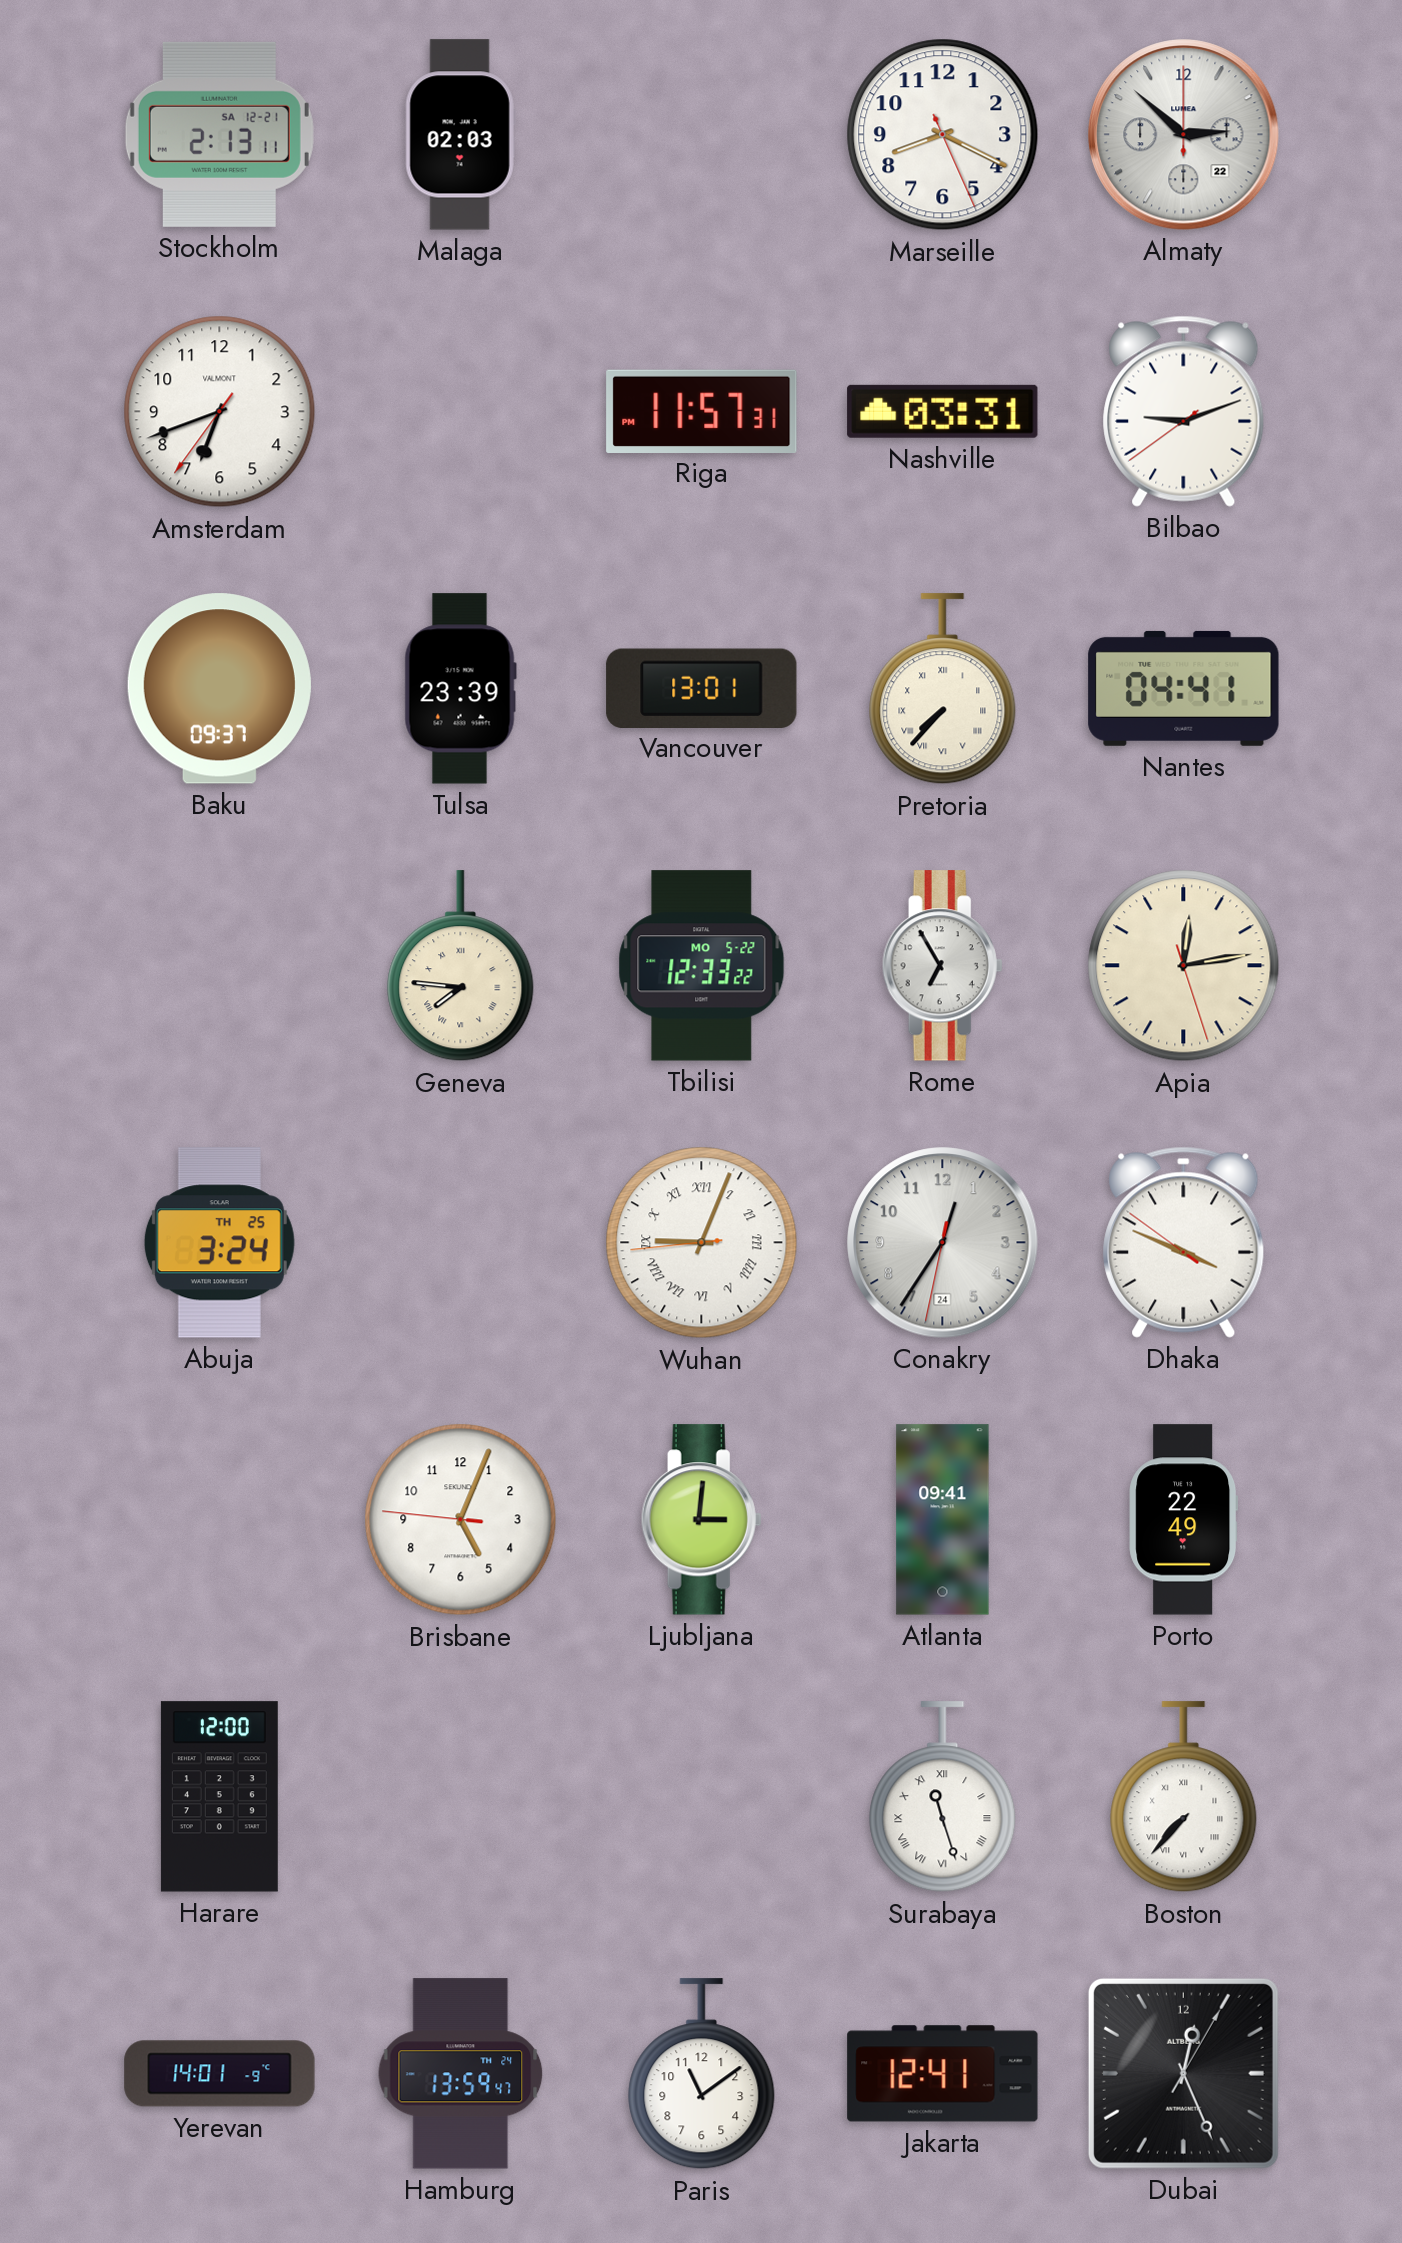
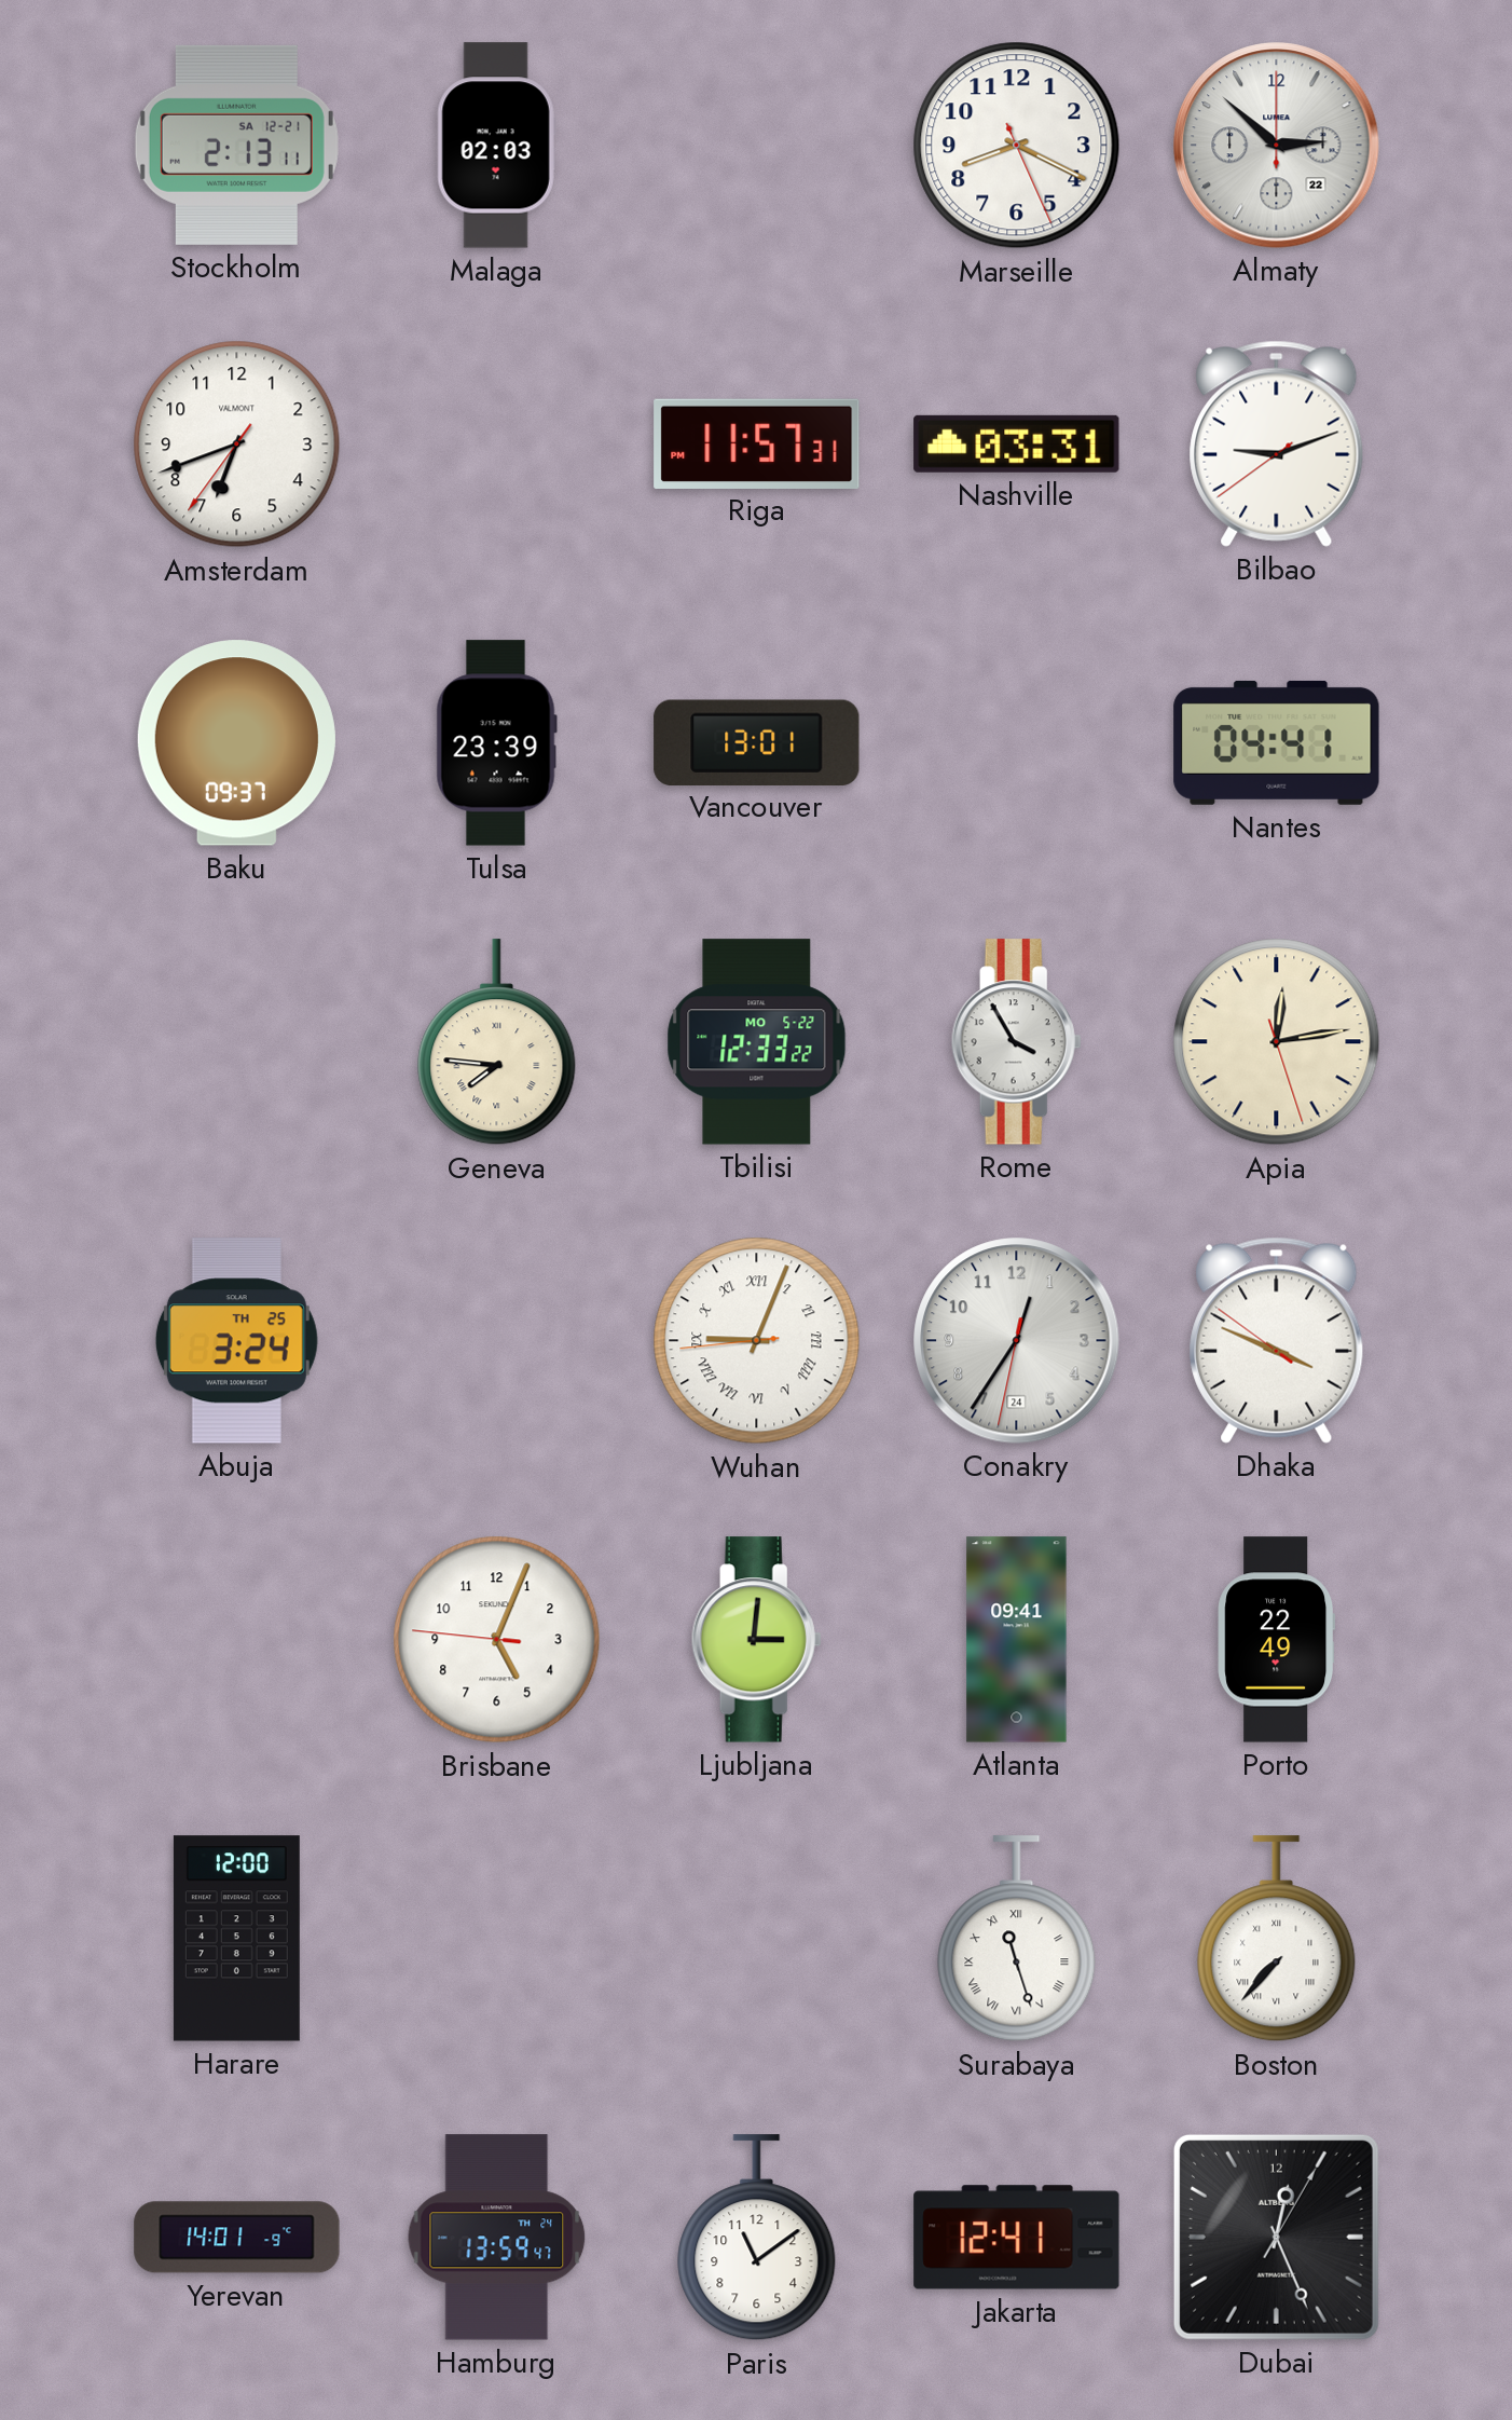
Pretoria: 7:37 -> none
Rome: 6:55 -> 3:55
